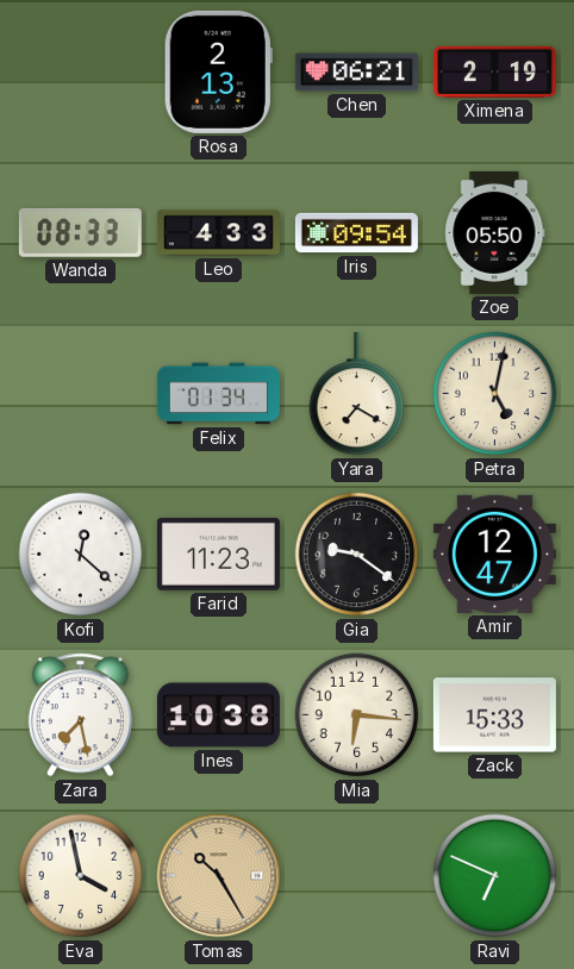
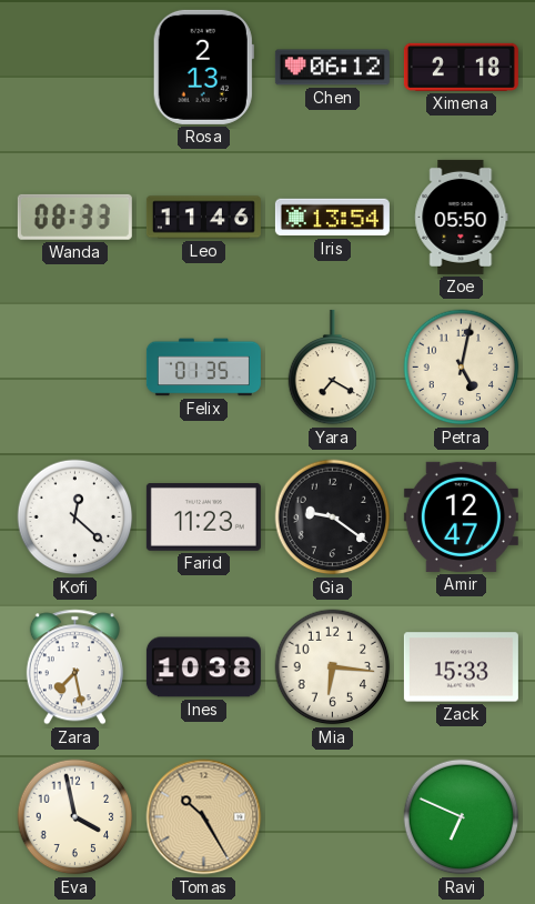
Chen: 06:21 -> 06:12
Ximena: 2:19 -> 2:18
Leo: 4:33 -> 11:46
Iris: 09:54 -> 13:54
Felix: 01:34 -> 01:35
